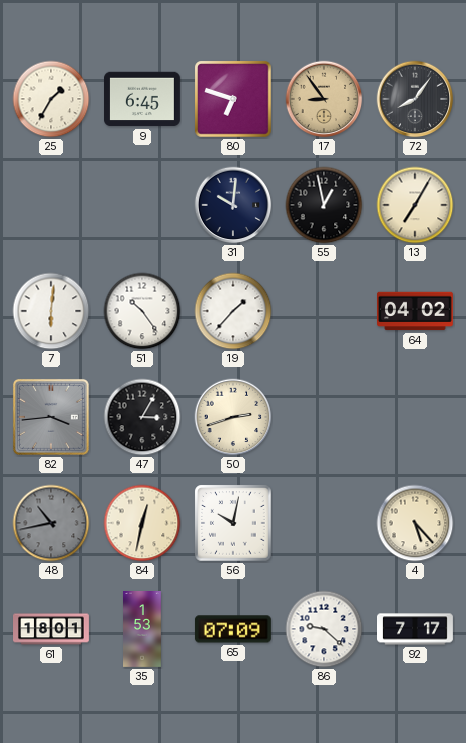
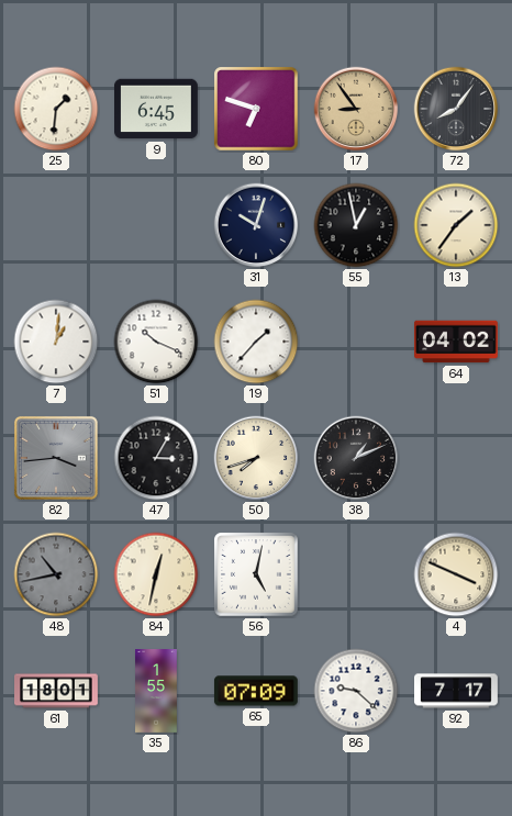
25: 1:35 -> 1:31
31: 10:01 -> 10:03
13: 7:05 -> 1:36
7: 6:01 -> 1:01
51: 10:24 -> 10:19
50: 2:42 -> 7:42
38: none -> 1:11
56: 10:02 -> 5:02
4: 5:23 -> 3:49
35: 1:53 -> 1:55
